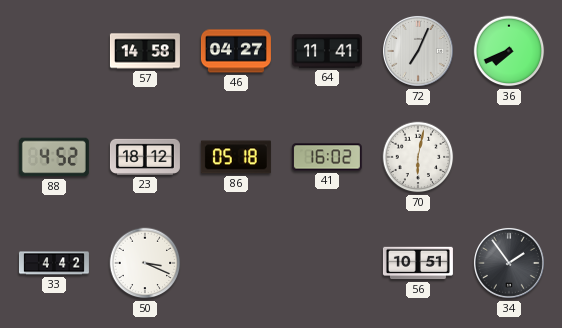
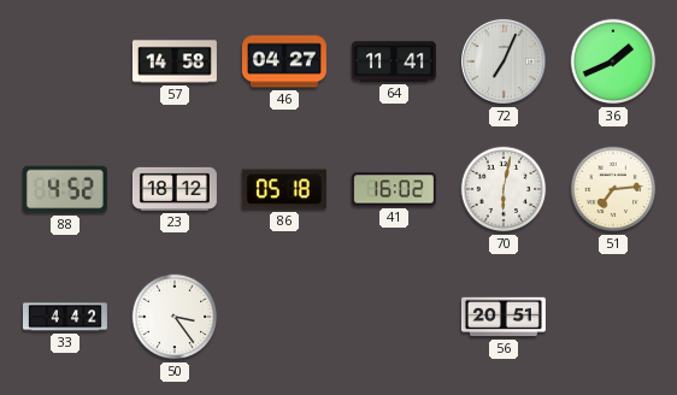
36: 7:41 -> 1:41
51: none -> 7:14
50: 3:19 -> 3:24
56: 10:51 -> 20:51
34: 1:54 -> none
